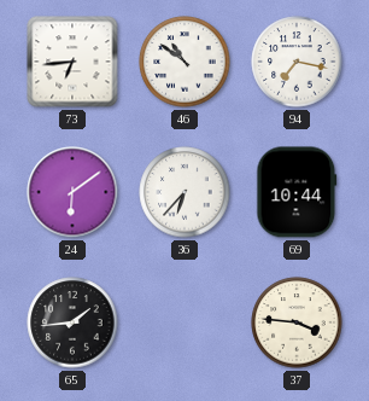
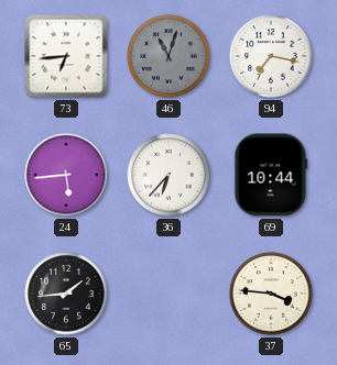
46: 10:51 -> 11:03
46 dial: white -> grey
24: 6:09 -> 5:44
